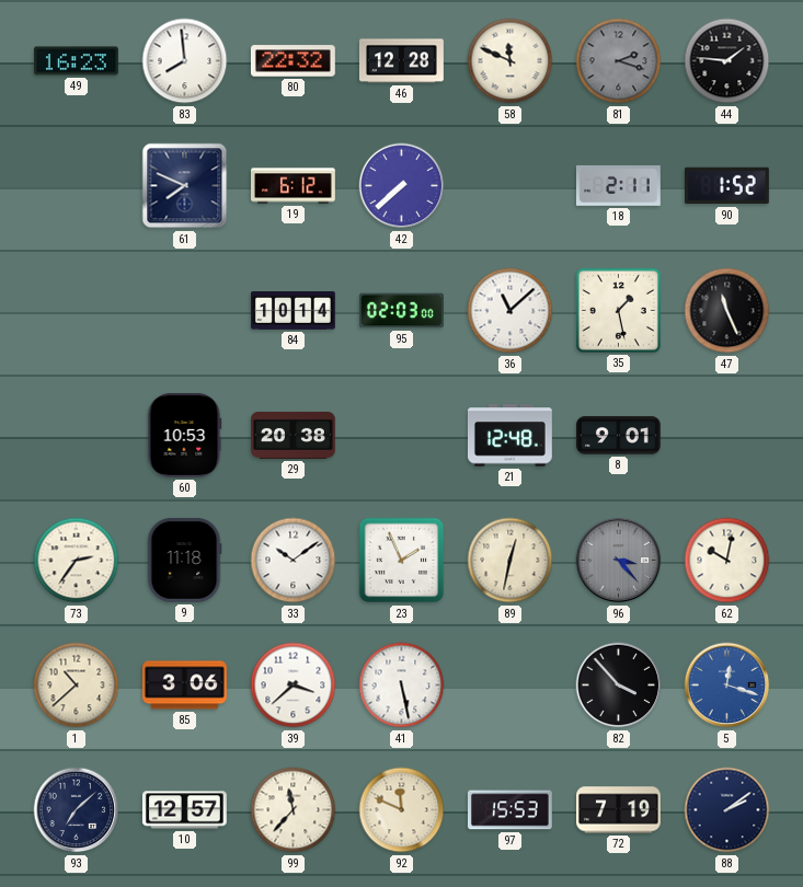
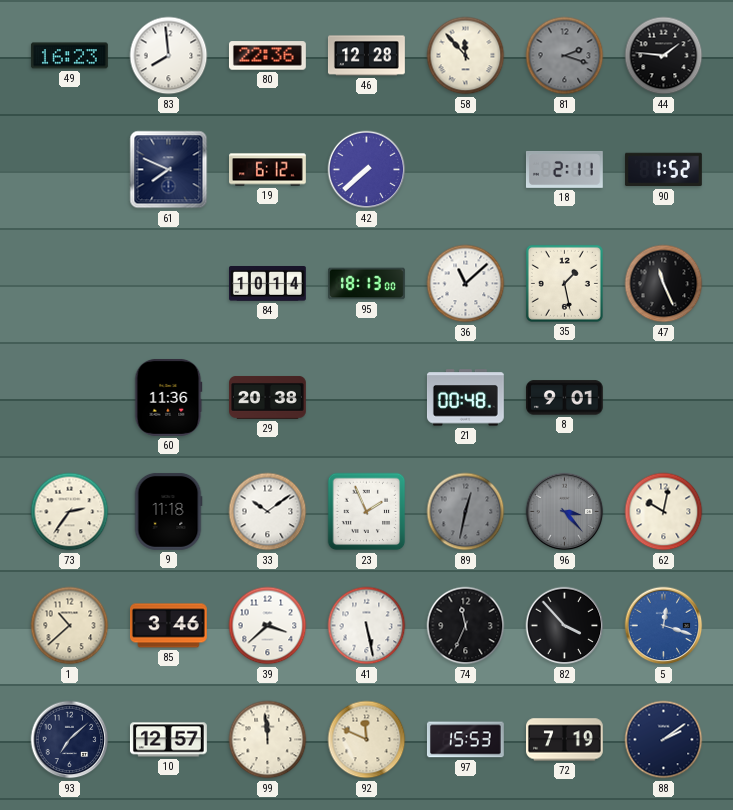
80: 22:32 -> 22:36
58: 11:49 -> 11:53
95: 02:03 -> 18:13
60: 10:53 -> 11:36
21: 12:48 -> 00:48
89 dial: cream -> grey
85: 3:06 -> 3:46
74: none -> 11:34
99: 11:37 -> 11:59
